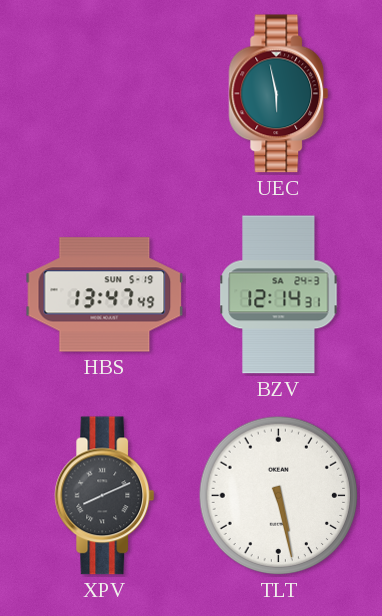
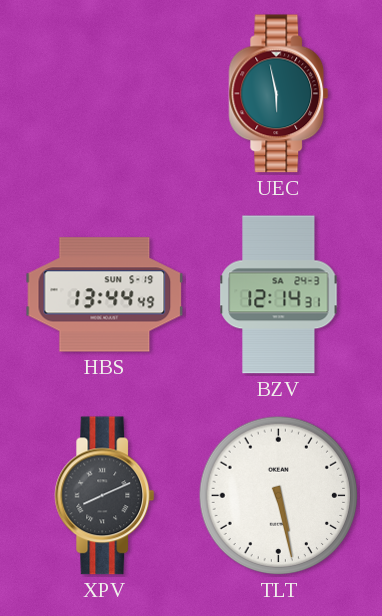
HBS: 13:47 -> 13:44
